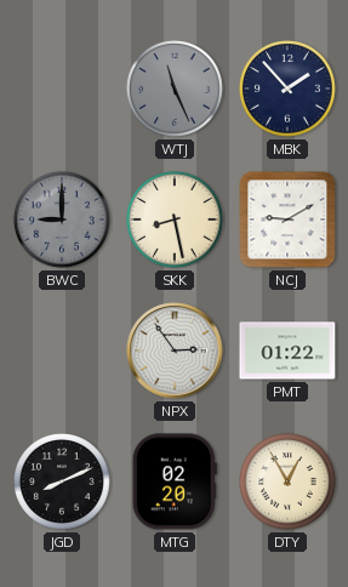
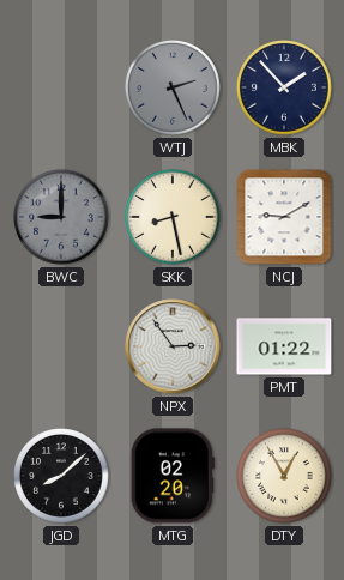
WTJ: 11:26 -> 2:26
JGD: 8:11 -> 8:08
